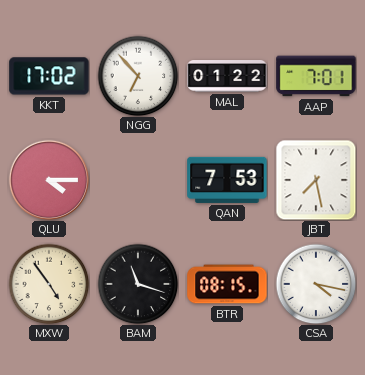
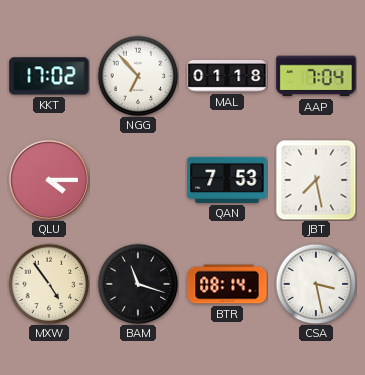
MAL: 01:22 -> 01:18
AAP: 7:01 -> 7:04
BTR: 08:15 -> 08:14
CSA: 4:17 -> 3:28
